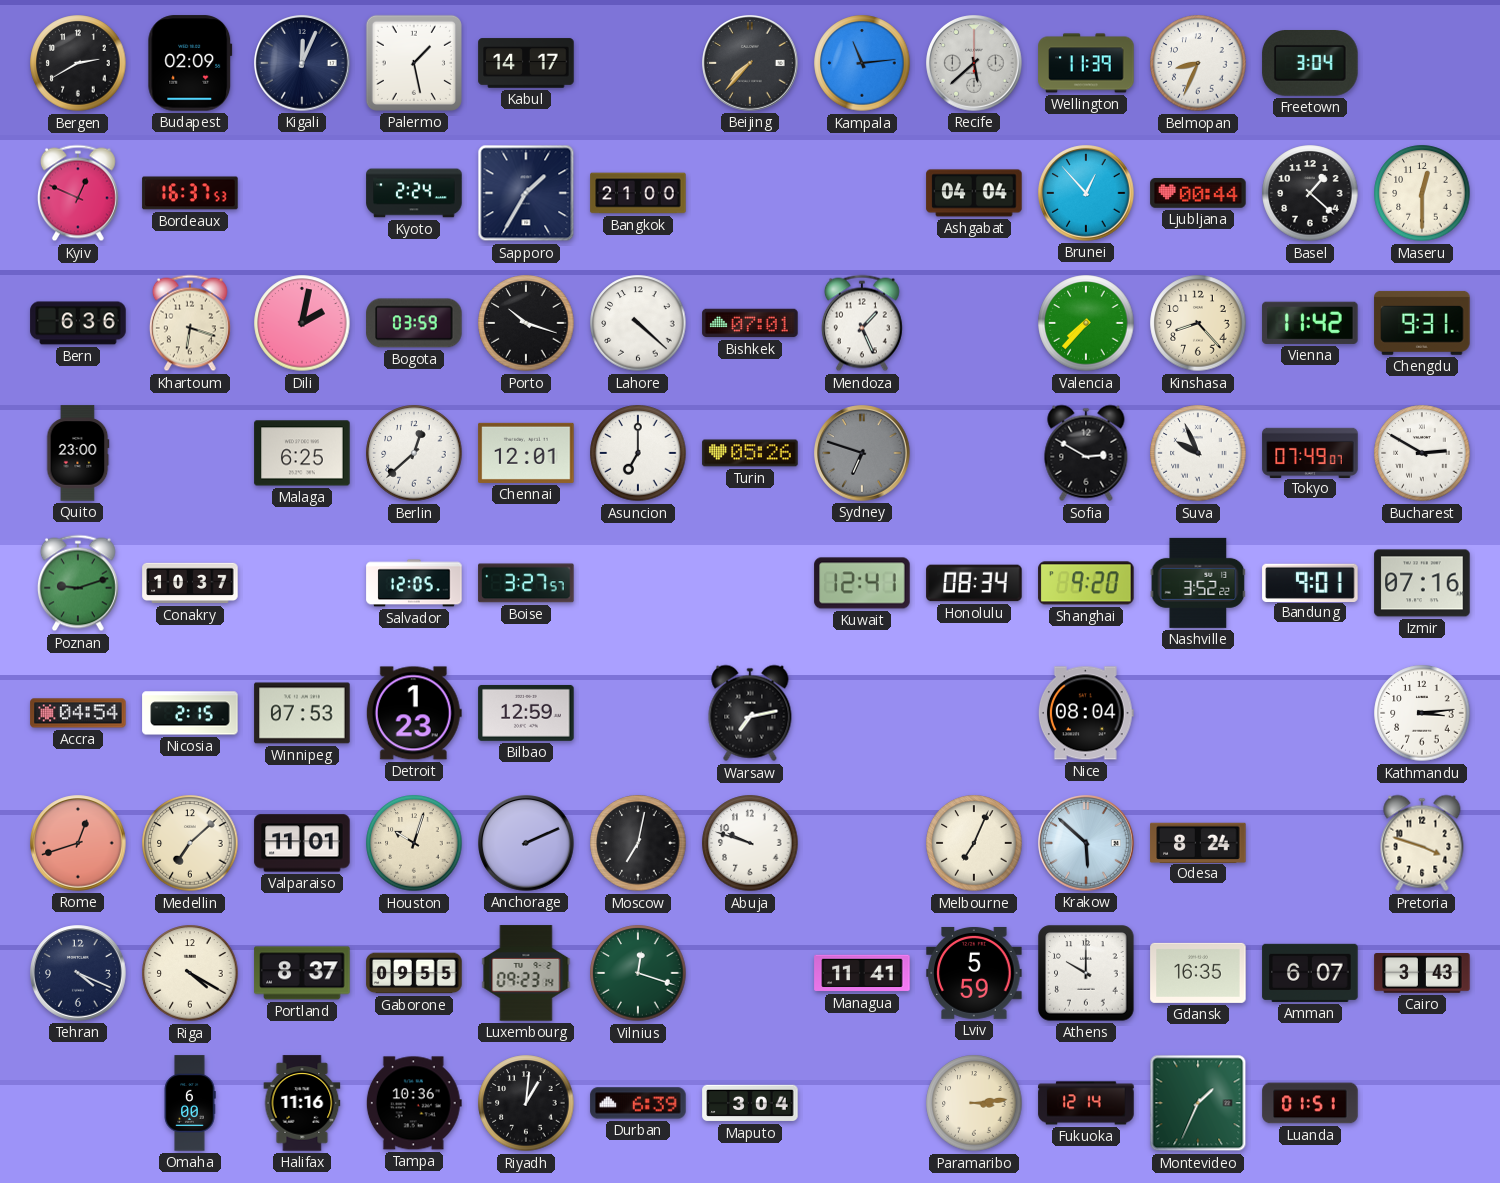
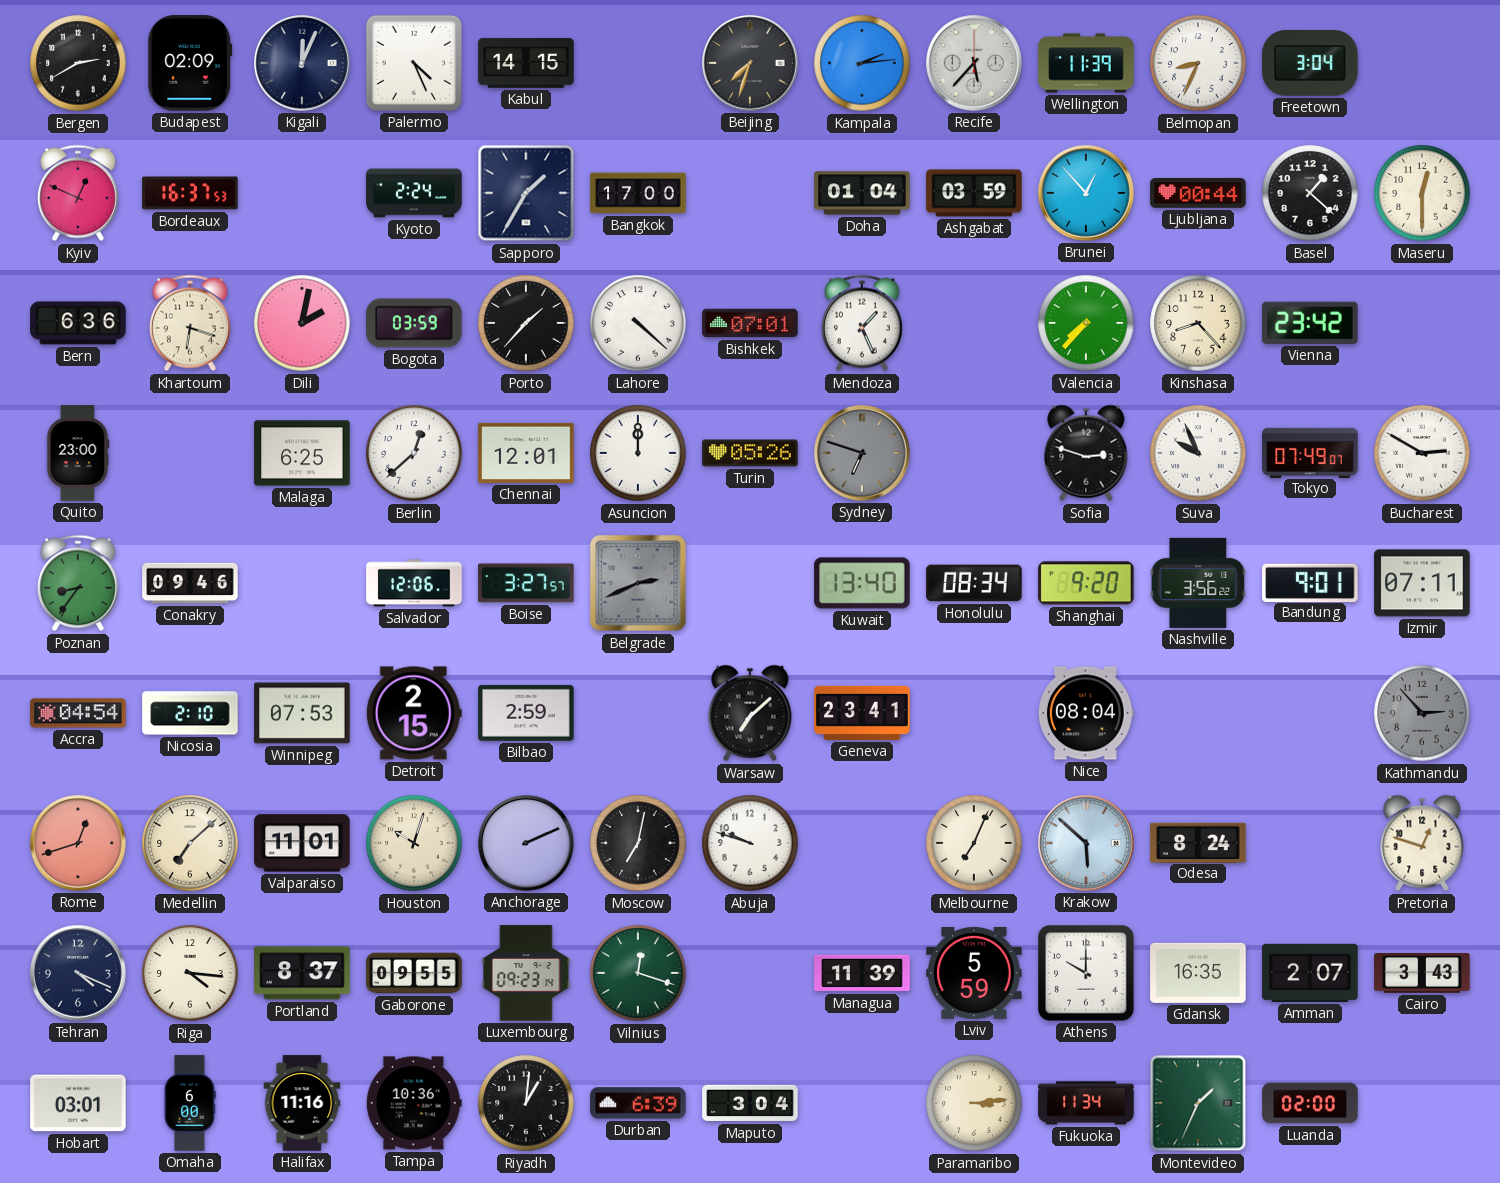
Palermo: 1:28 -> 4:26
Kabul: 14:17 -> 14:15
Beijing: 7:37 -> 7:33
Kampala: 11:14 -> 2:14
Recife: 5:38 -> 5:37
Bangkok: 21:00 -> 17:00
Doha: none -> 01:04
Ashgabat: 04:04 -> 03:59
Porto: 10:18 -> 1:37
Vienna: 11:42 -> 23:42
Chengdu: 9:31 -> none
Asuncion: 7:00 -> 12:00
Sofia: 2:50 -> 2:48
Poznan: 9:12 -> 8:36
Conakry: 10:37 -> 09:46
Salvador: 12:05 -> 12:06
Belgrade: none -> 2:41
Kuwait: 12:41 -> 13:40
Nashville: 3:52 -> 3:56
Izmir: 07:16 -> 07:11
Nicosia: 2:15 -> 2:10
Detroit: 1:23 -> 2:15
Bilbao: 12:59 -> 2:59
Warsaw: 7:13 -> 7:08
Geneva: none -> 23:41
Kathmandu: 3:14 -> 2:53
Kathmandu dial: white -> grey
Pretoria: 3:48 -> 12:48
Riga: 4:20 -> 4:16
Managua: 11:41 -> 11:39
Amman: 6:07 -> 2:07
Hobart: none -> 03:01
Fukuoka: 12:14 -> 11:34
Luanda: 01:51 -> 02:00
